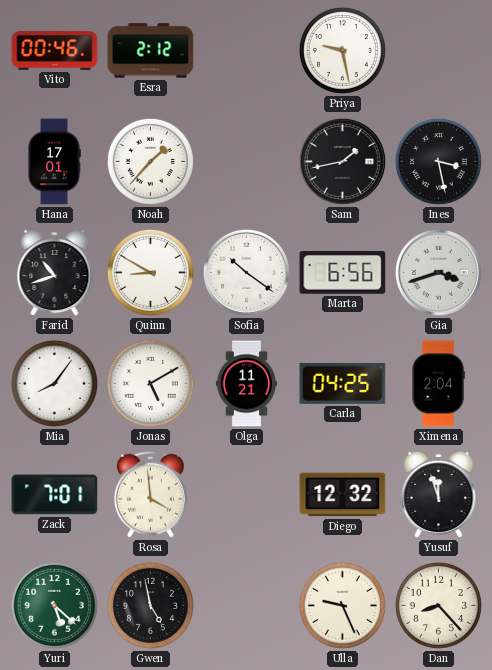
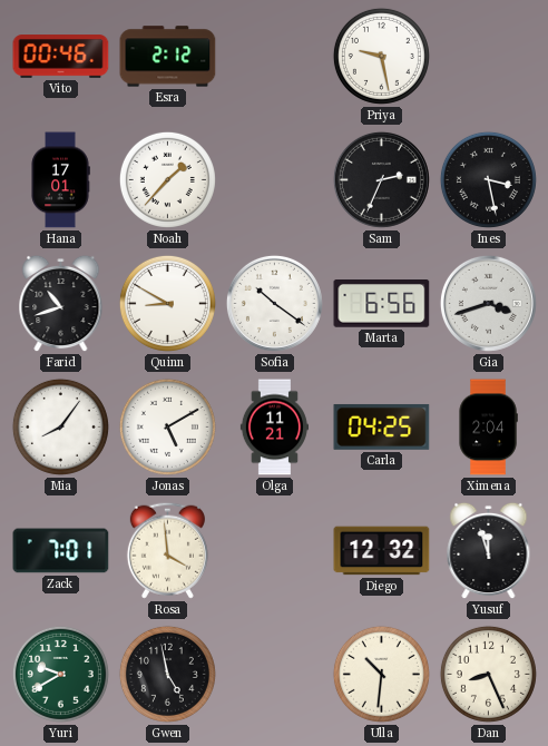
Sam: 1:43 -> 2:34
Yuri: 5:22 -> 9:40
Ulla: 9:26 -> 10:31
Dan: 8:23 -> 8:26
